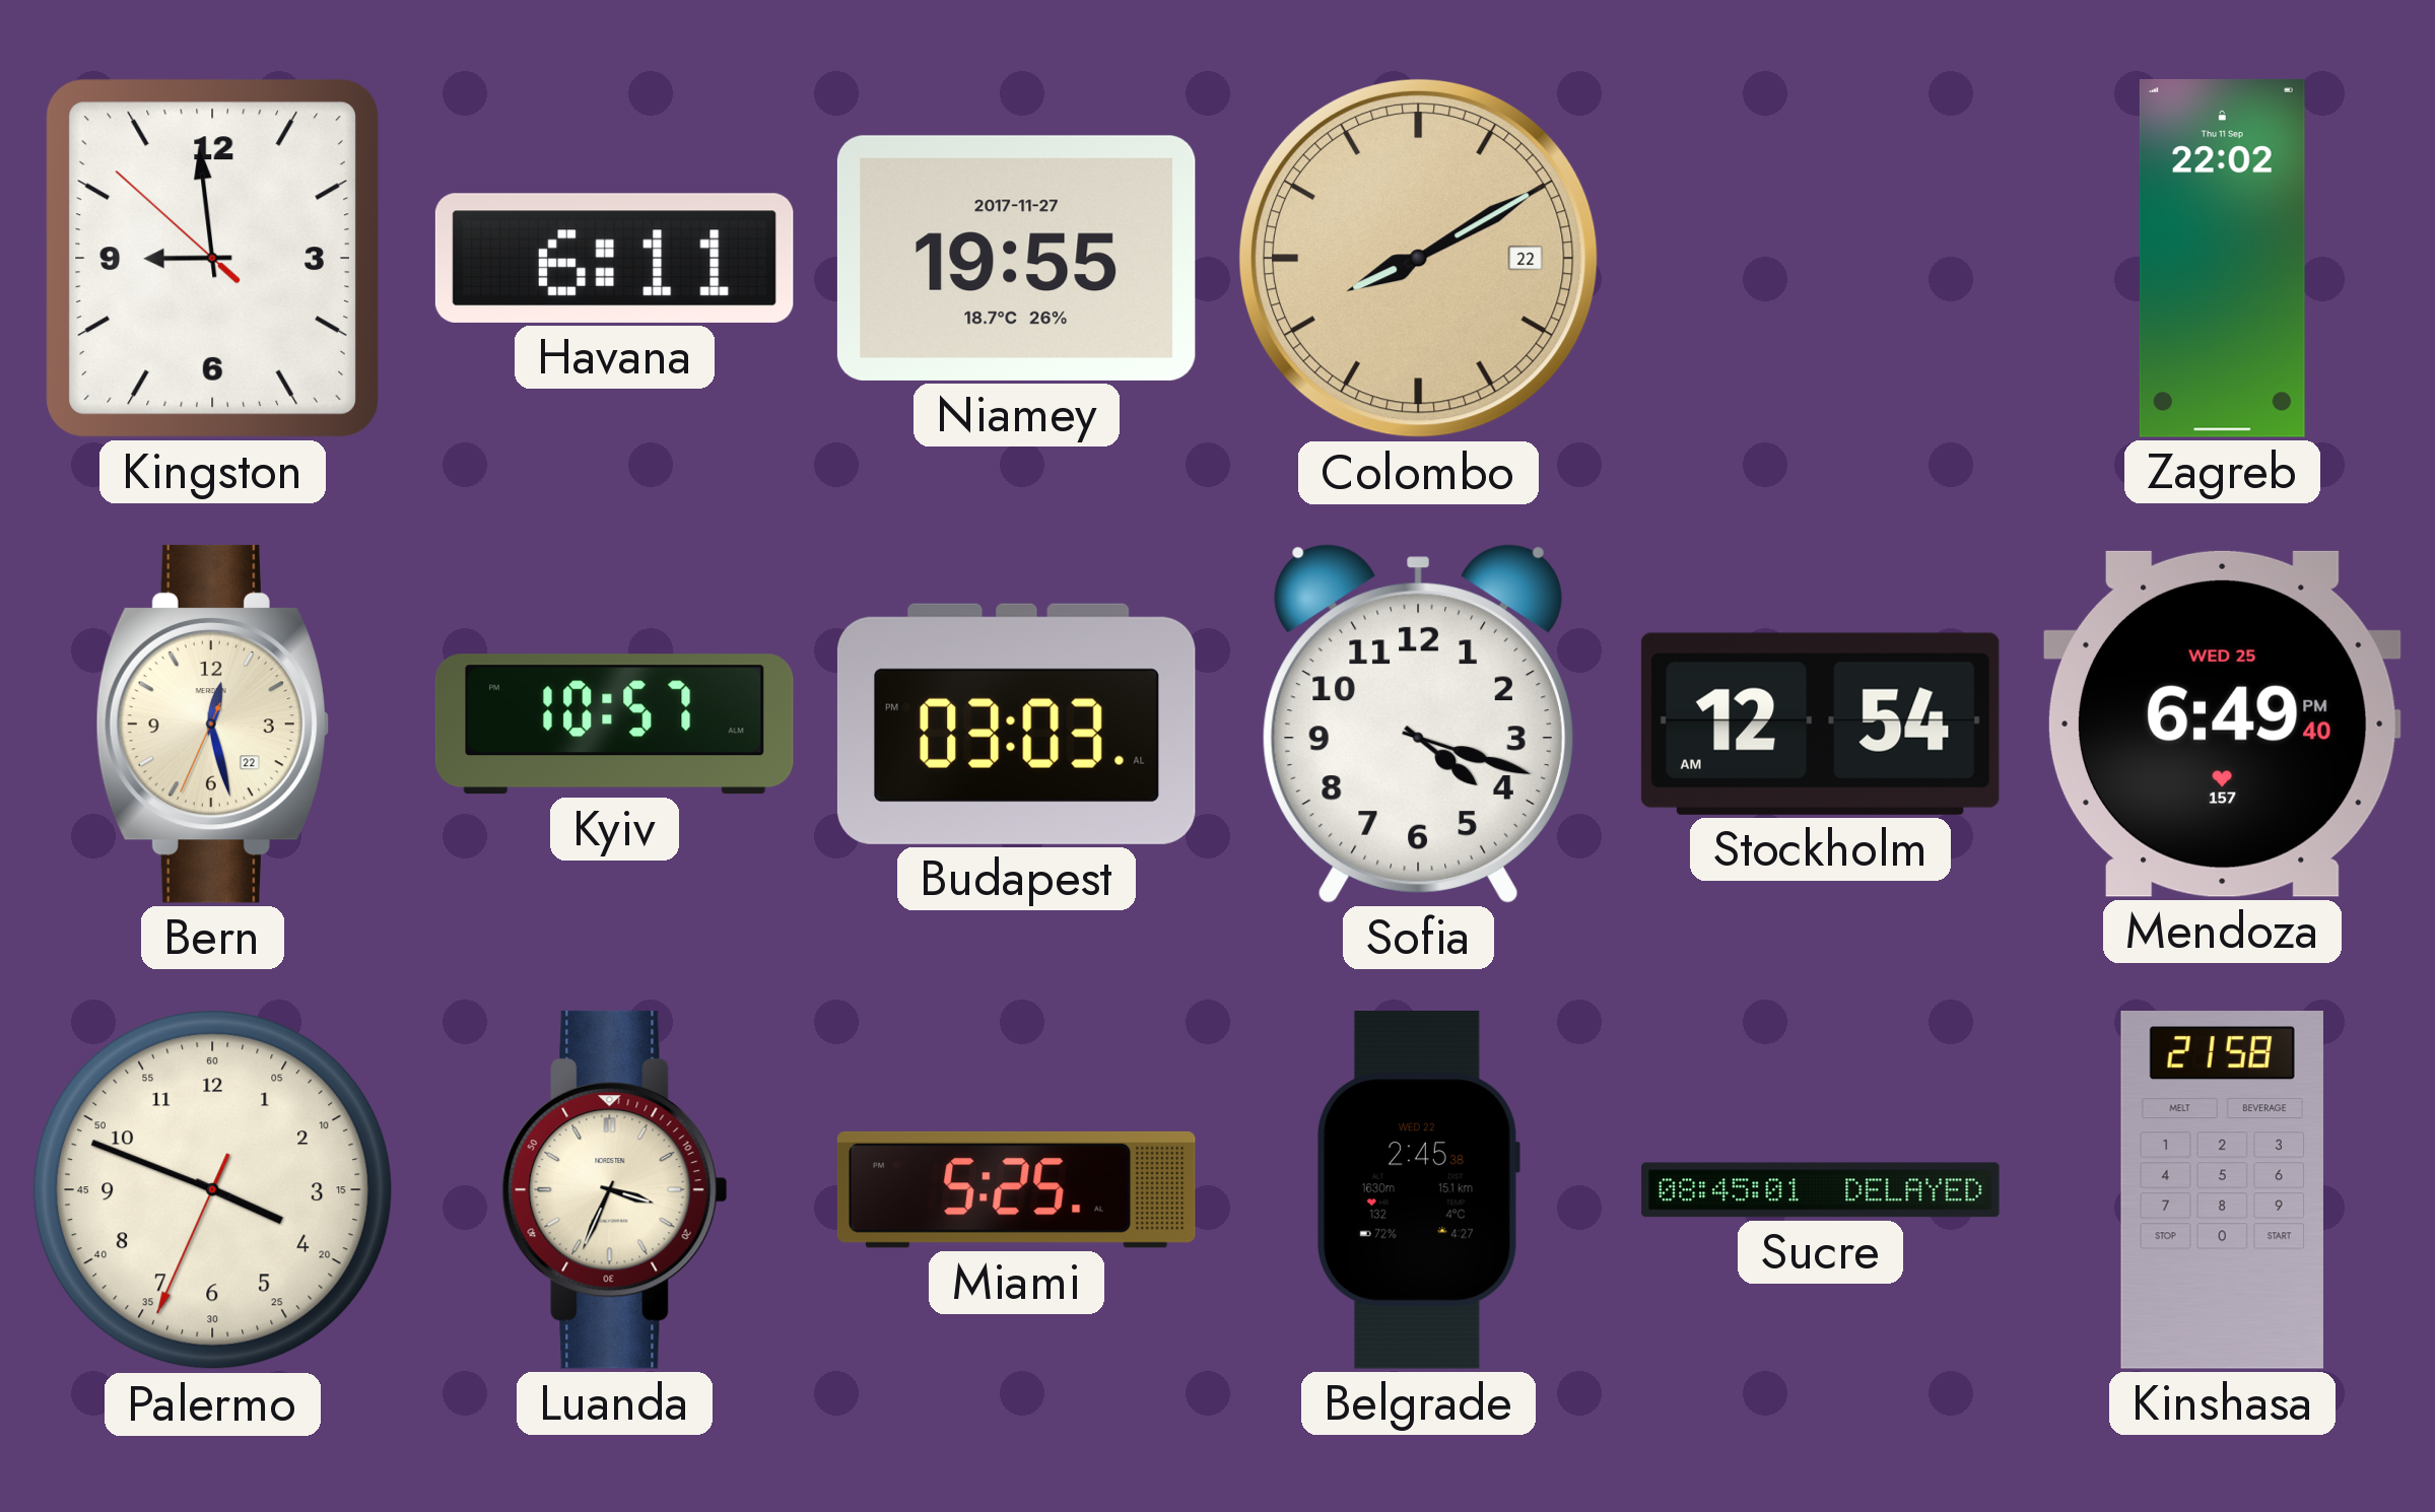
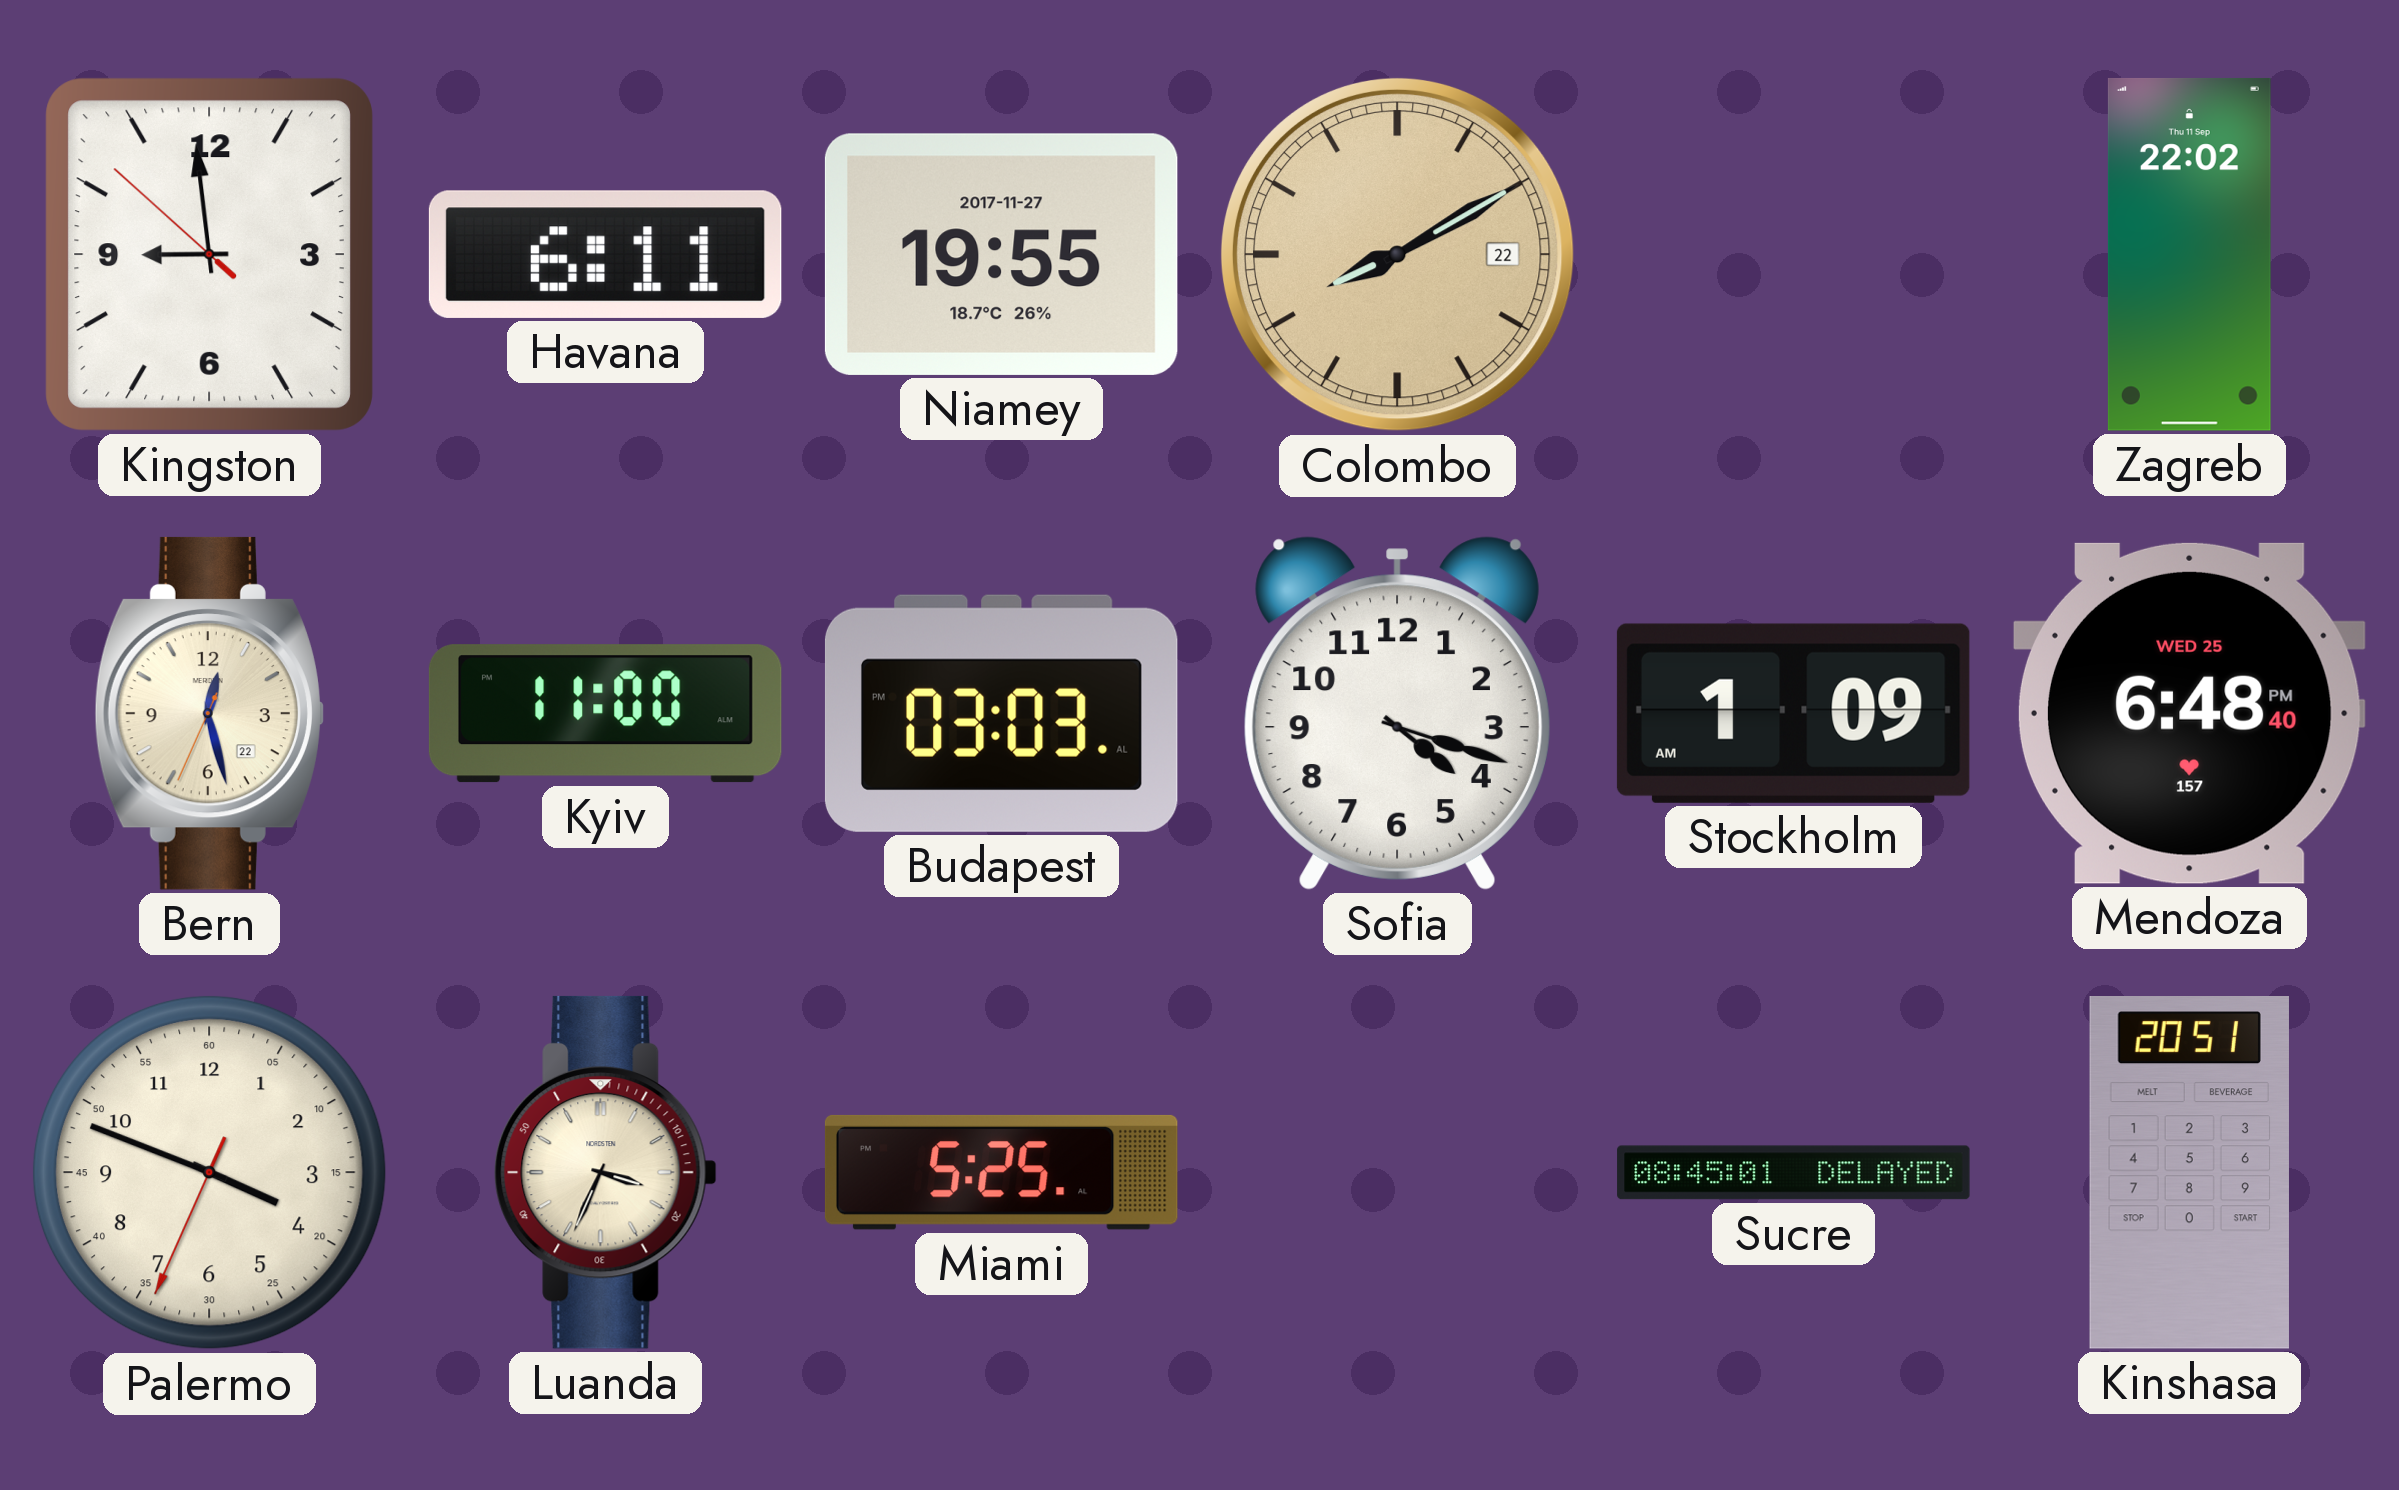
Kyiv: 10:57 -> 11:00
Stockholm: 12:54 -> 1:09
Mendoza: 6:49 -> 6:48
Belgrade: 2:45 -> none
Kinshasa: 21:58 -> 20:51
